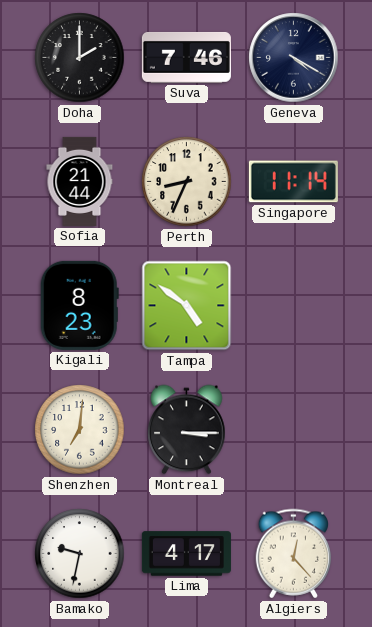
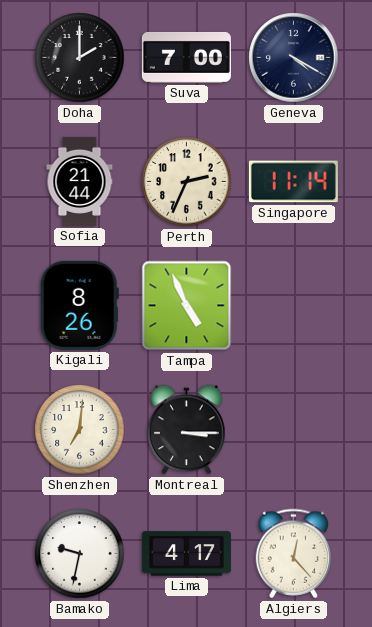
Suva: 7:46 -> 7:00
Perth: 8:34 -> 2:34
Kigali: 8:23 -> 8:26
Tampa: 4:51 -> 4:56
